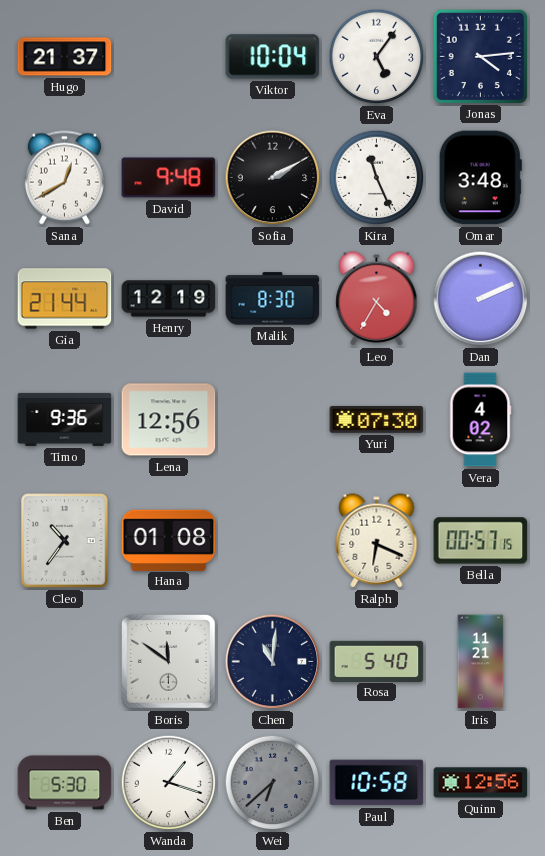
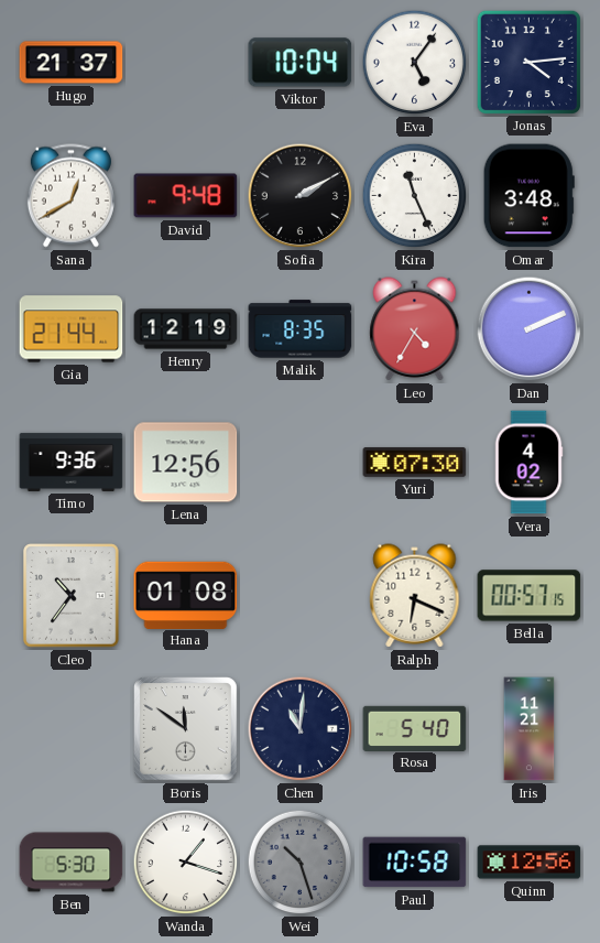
Malik: 8:30 -> 8:35
Wei: 6:38 -> 10:27
